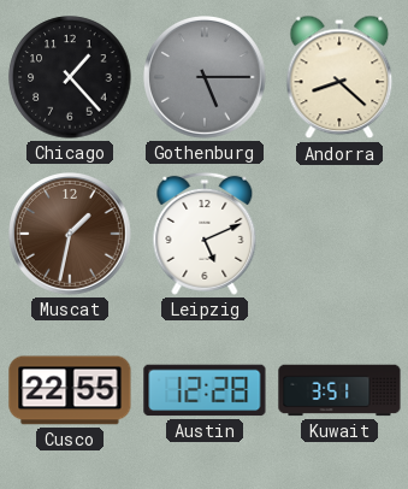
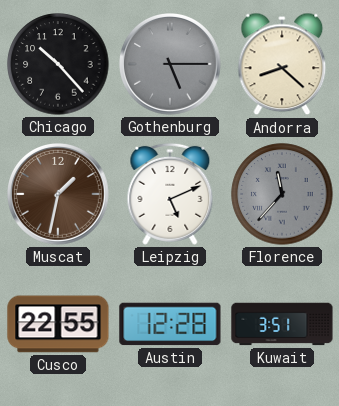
Chicago: 1:23 -> 10:23
Florence: none -> 11:37
